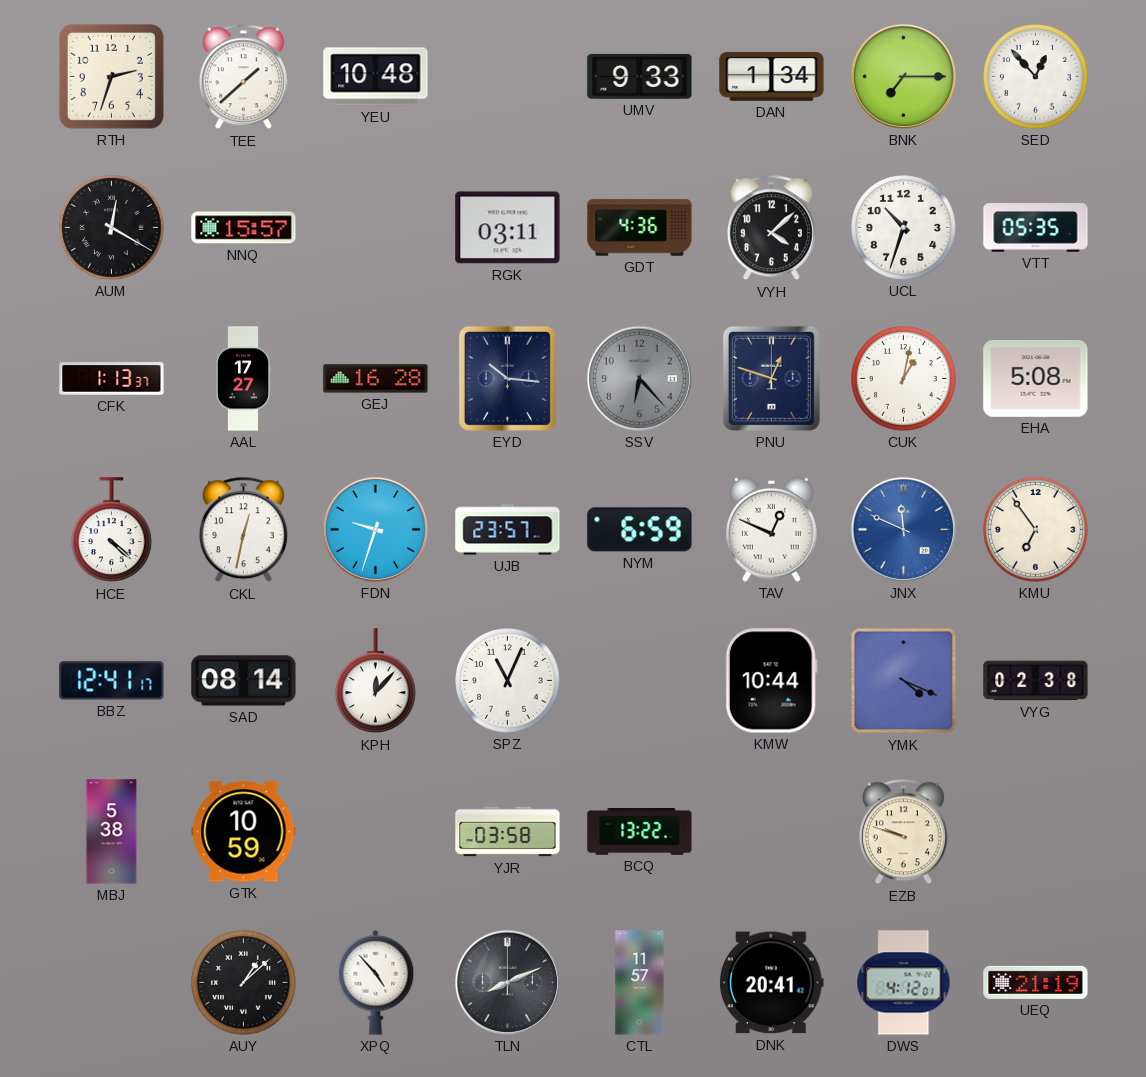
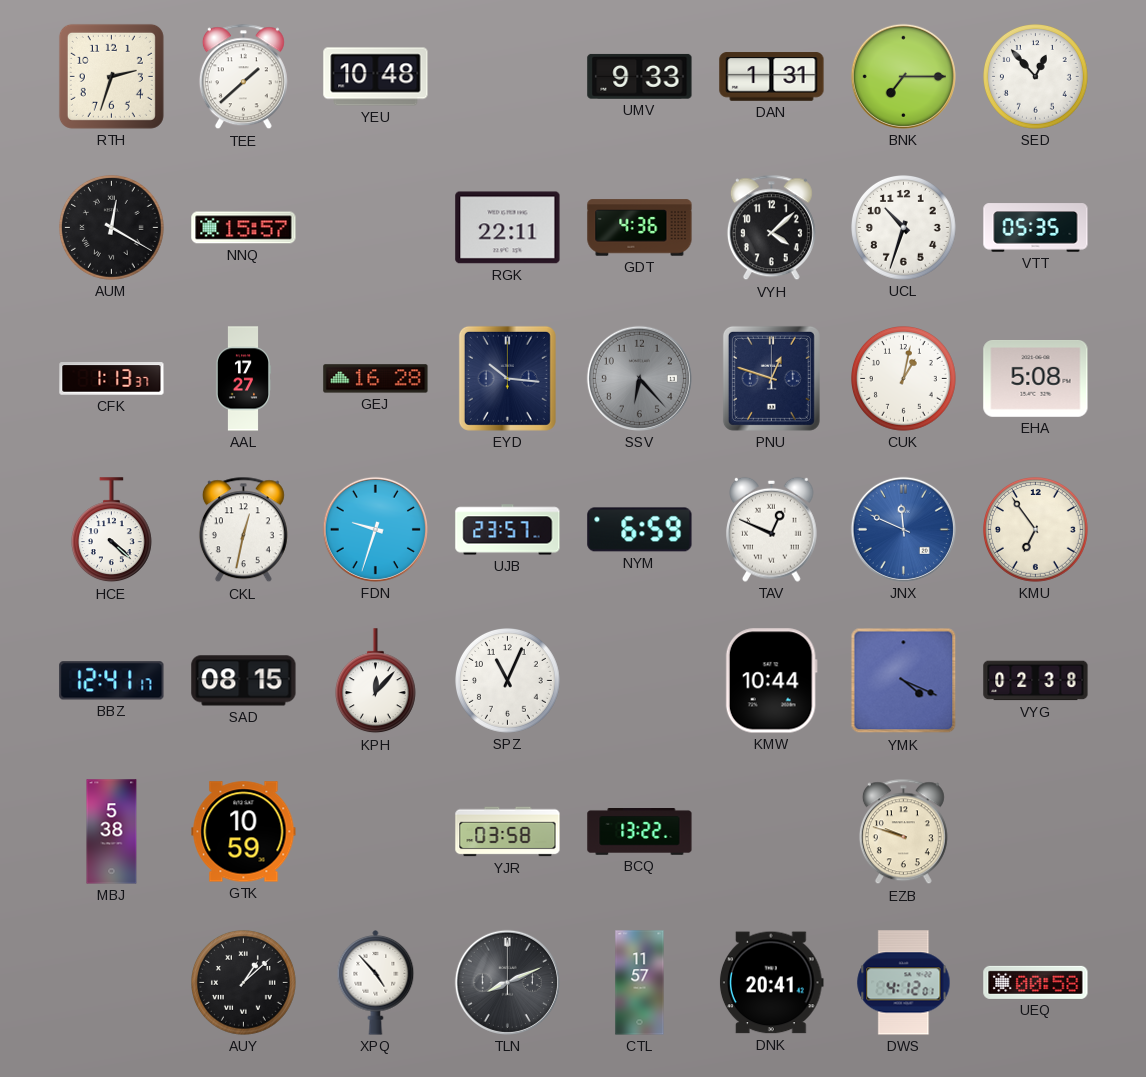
DAN: 1:34 -> 1:31
RGK: 03:11 -> 22:11
SAD: 08:14 -> 08:15
UEQ: 21:19 -> 00:58
